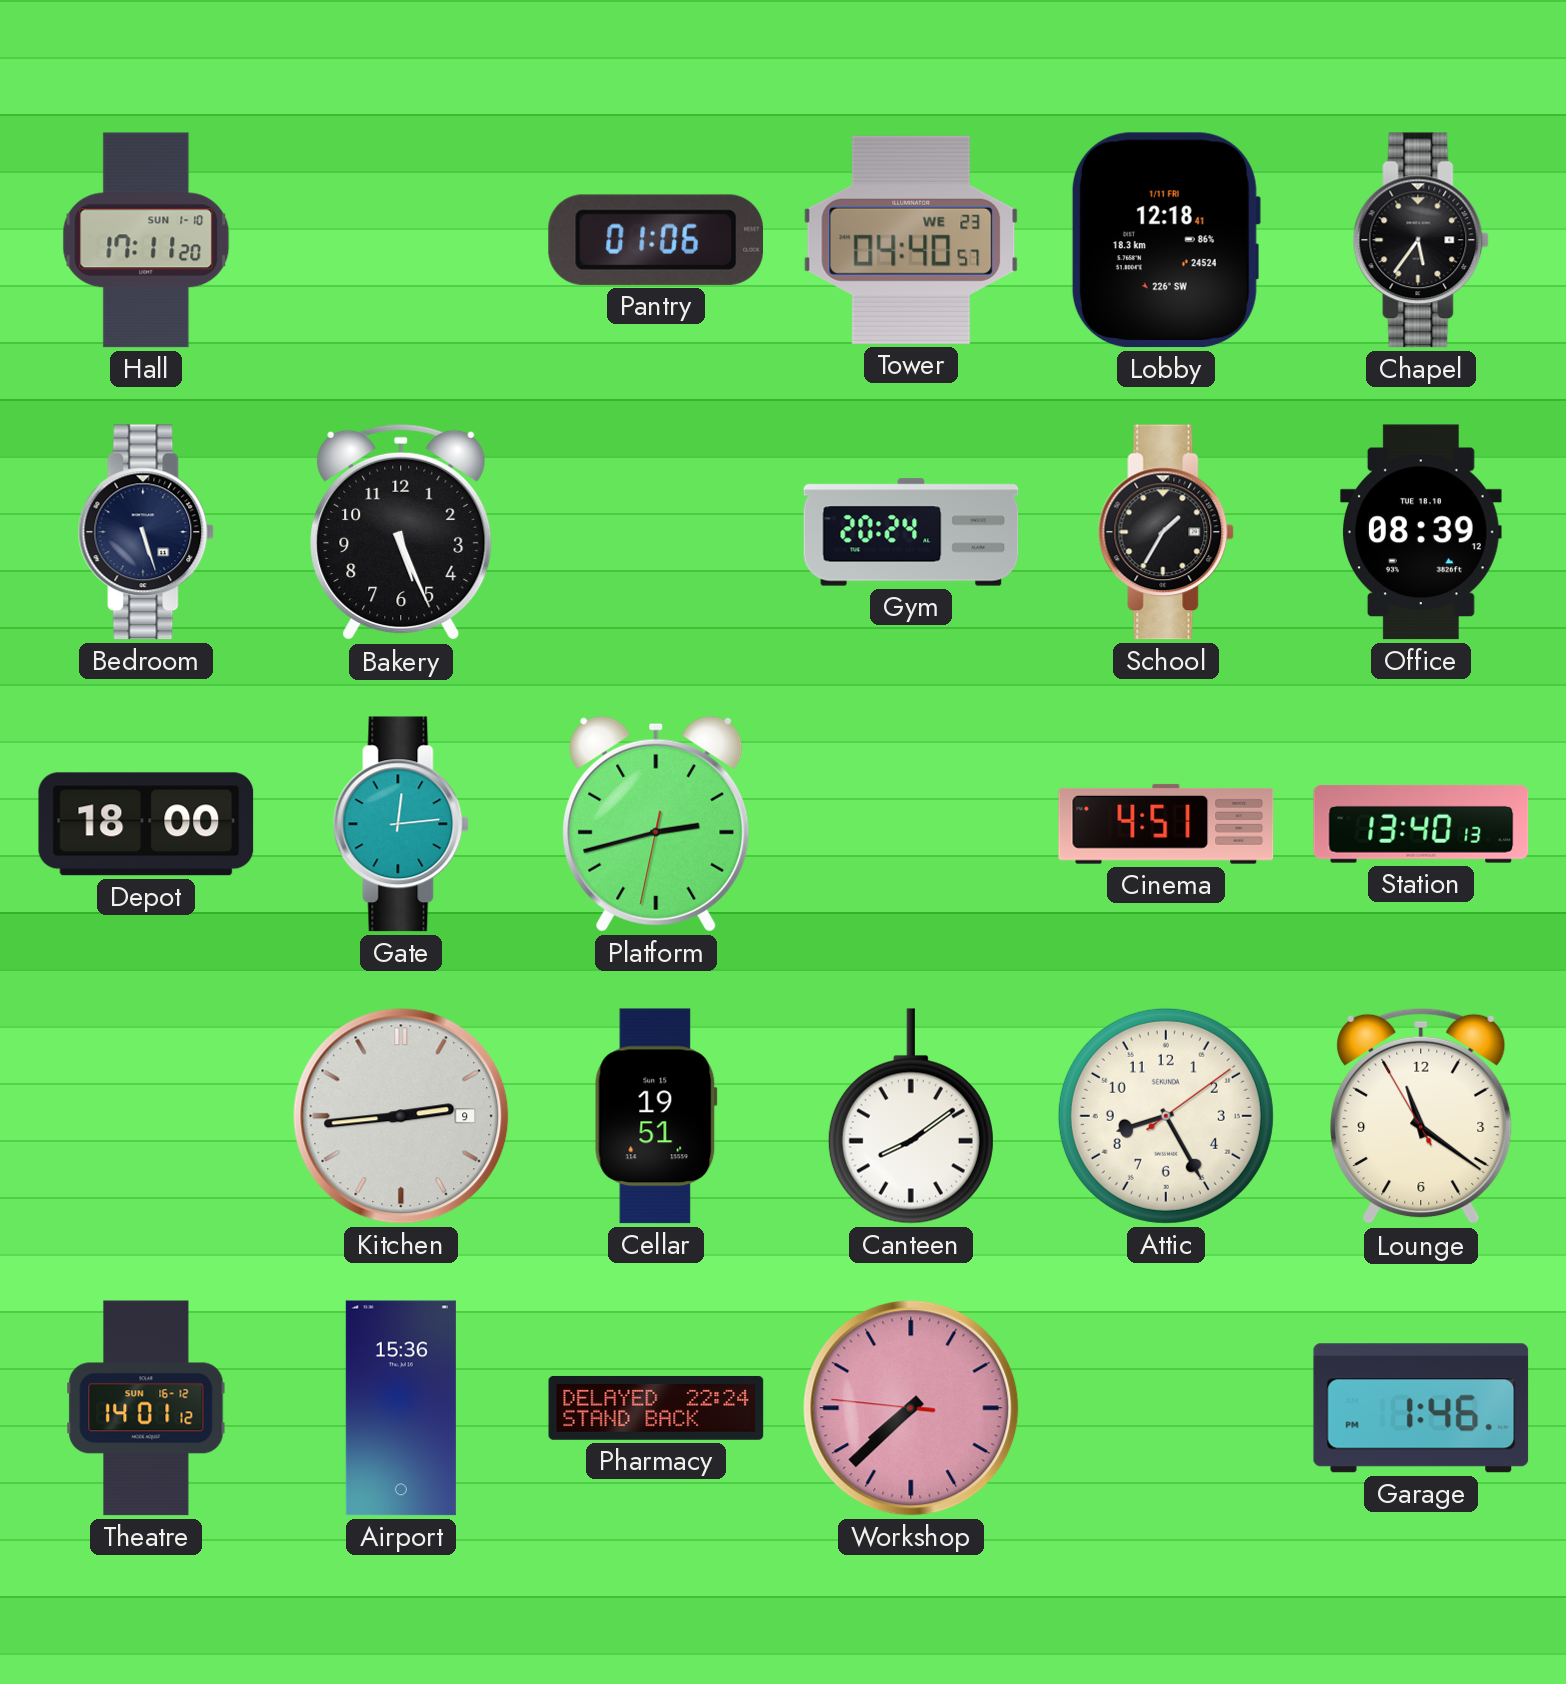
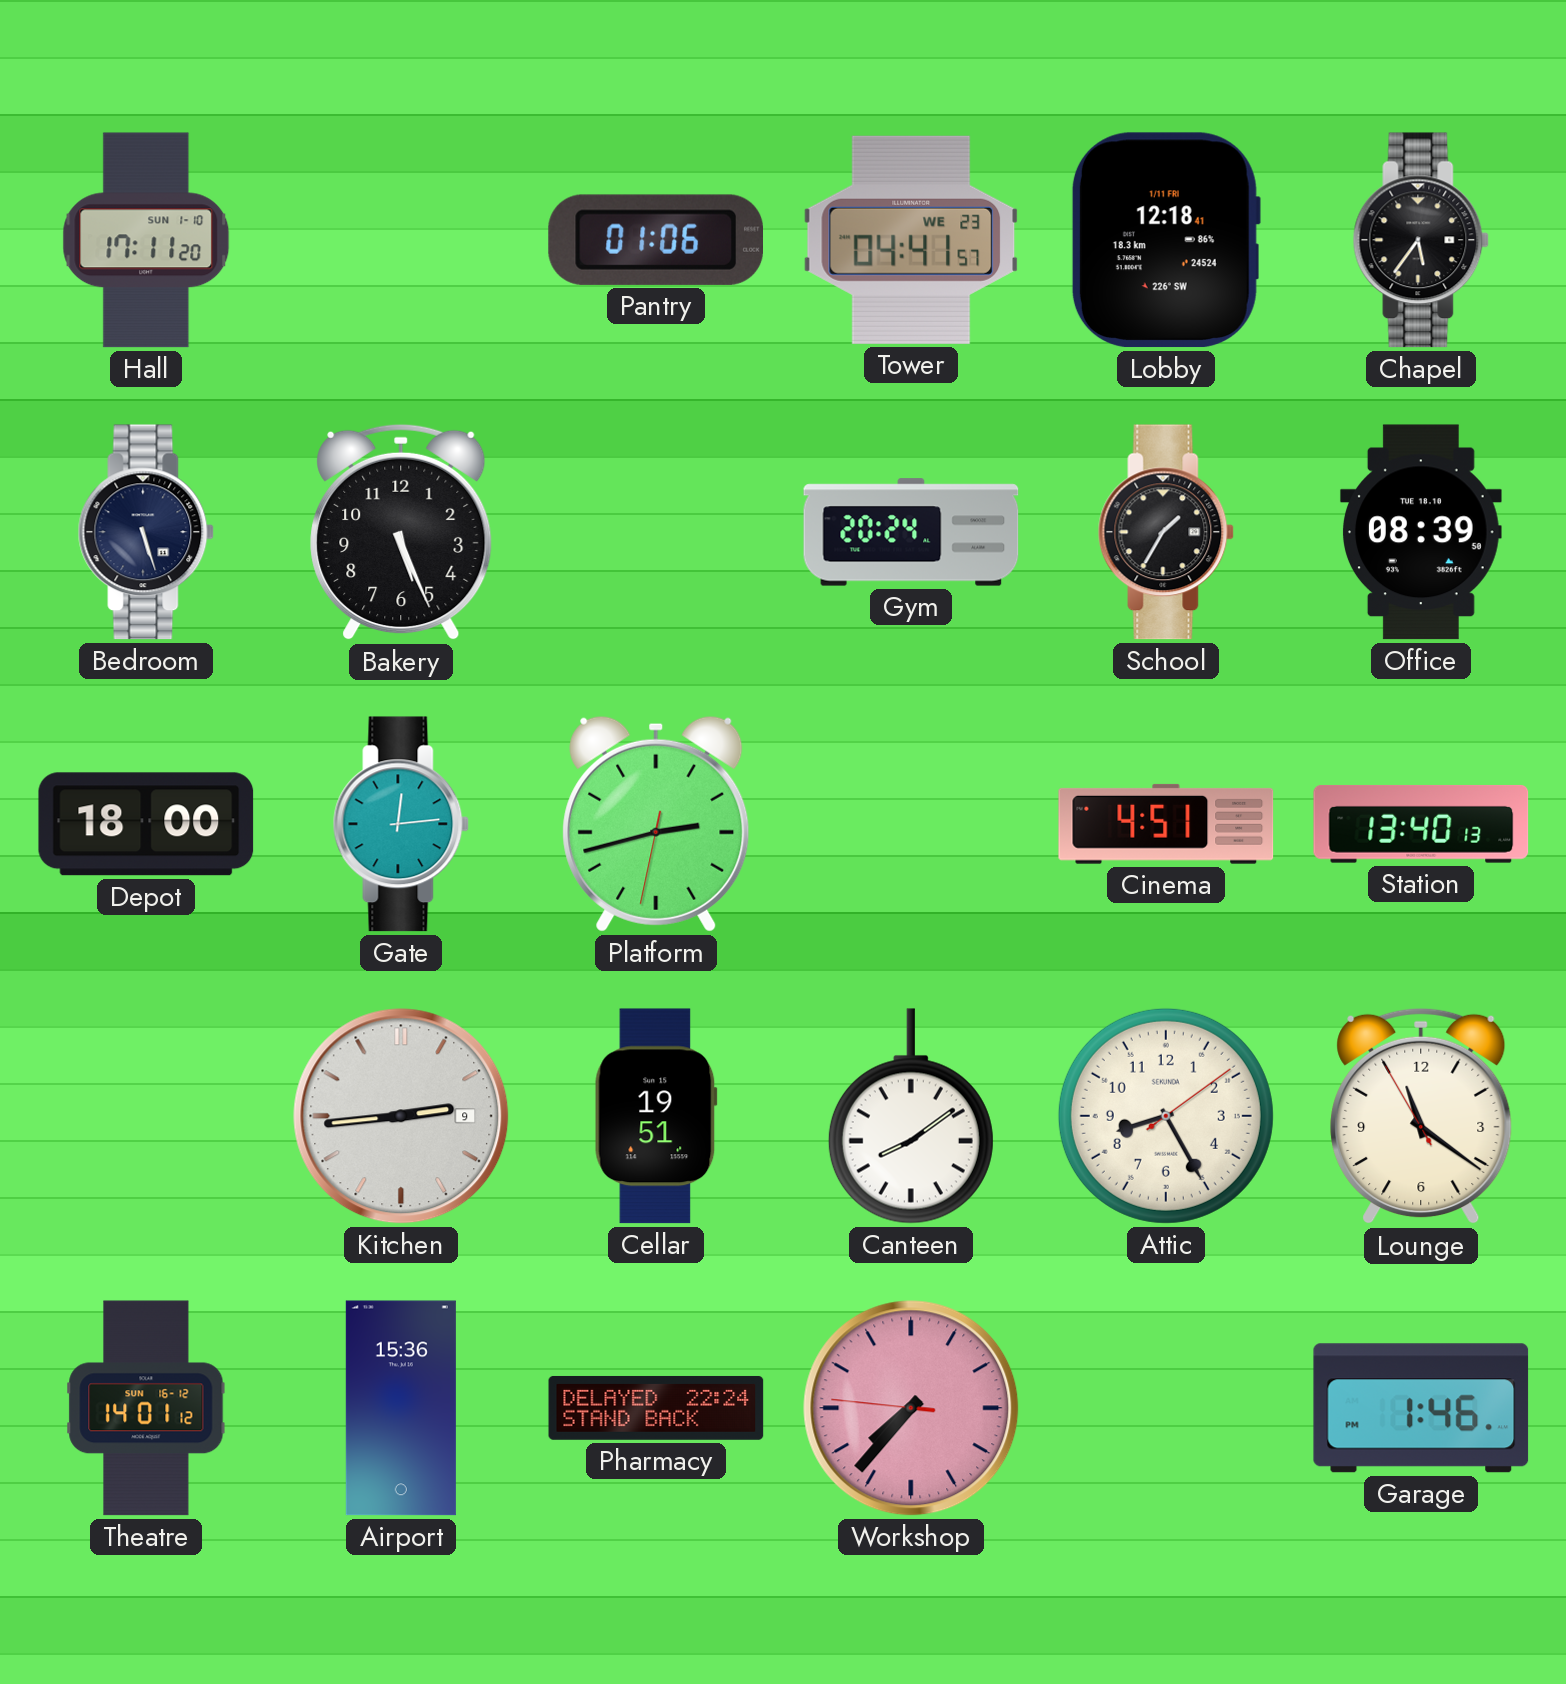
Tower: 04:40 -> 04:41
Office: 08:39:12 -> 08:39:50
Workshop: 7:37 -> 7:36
